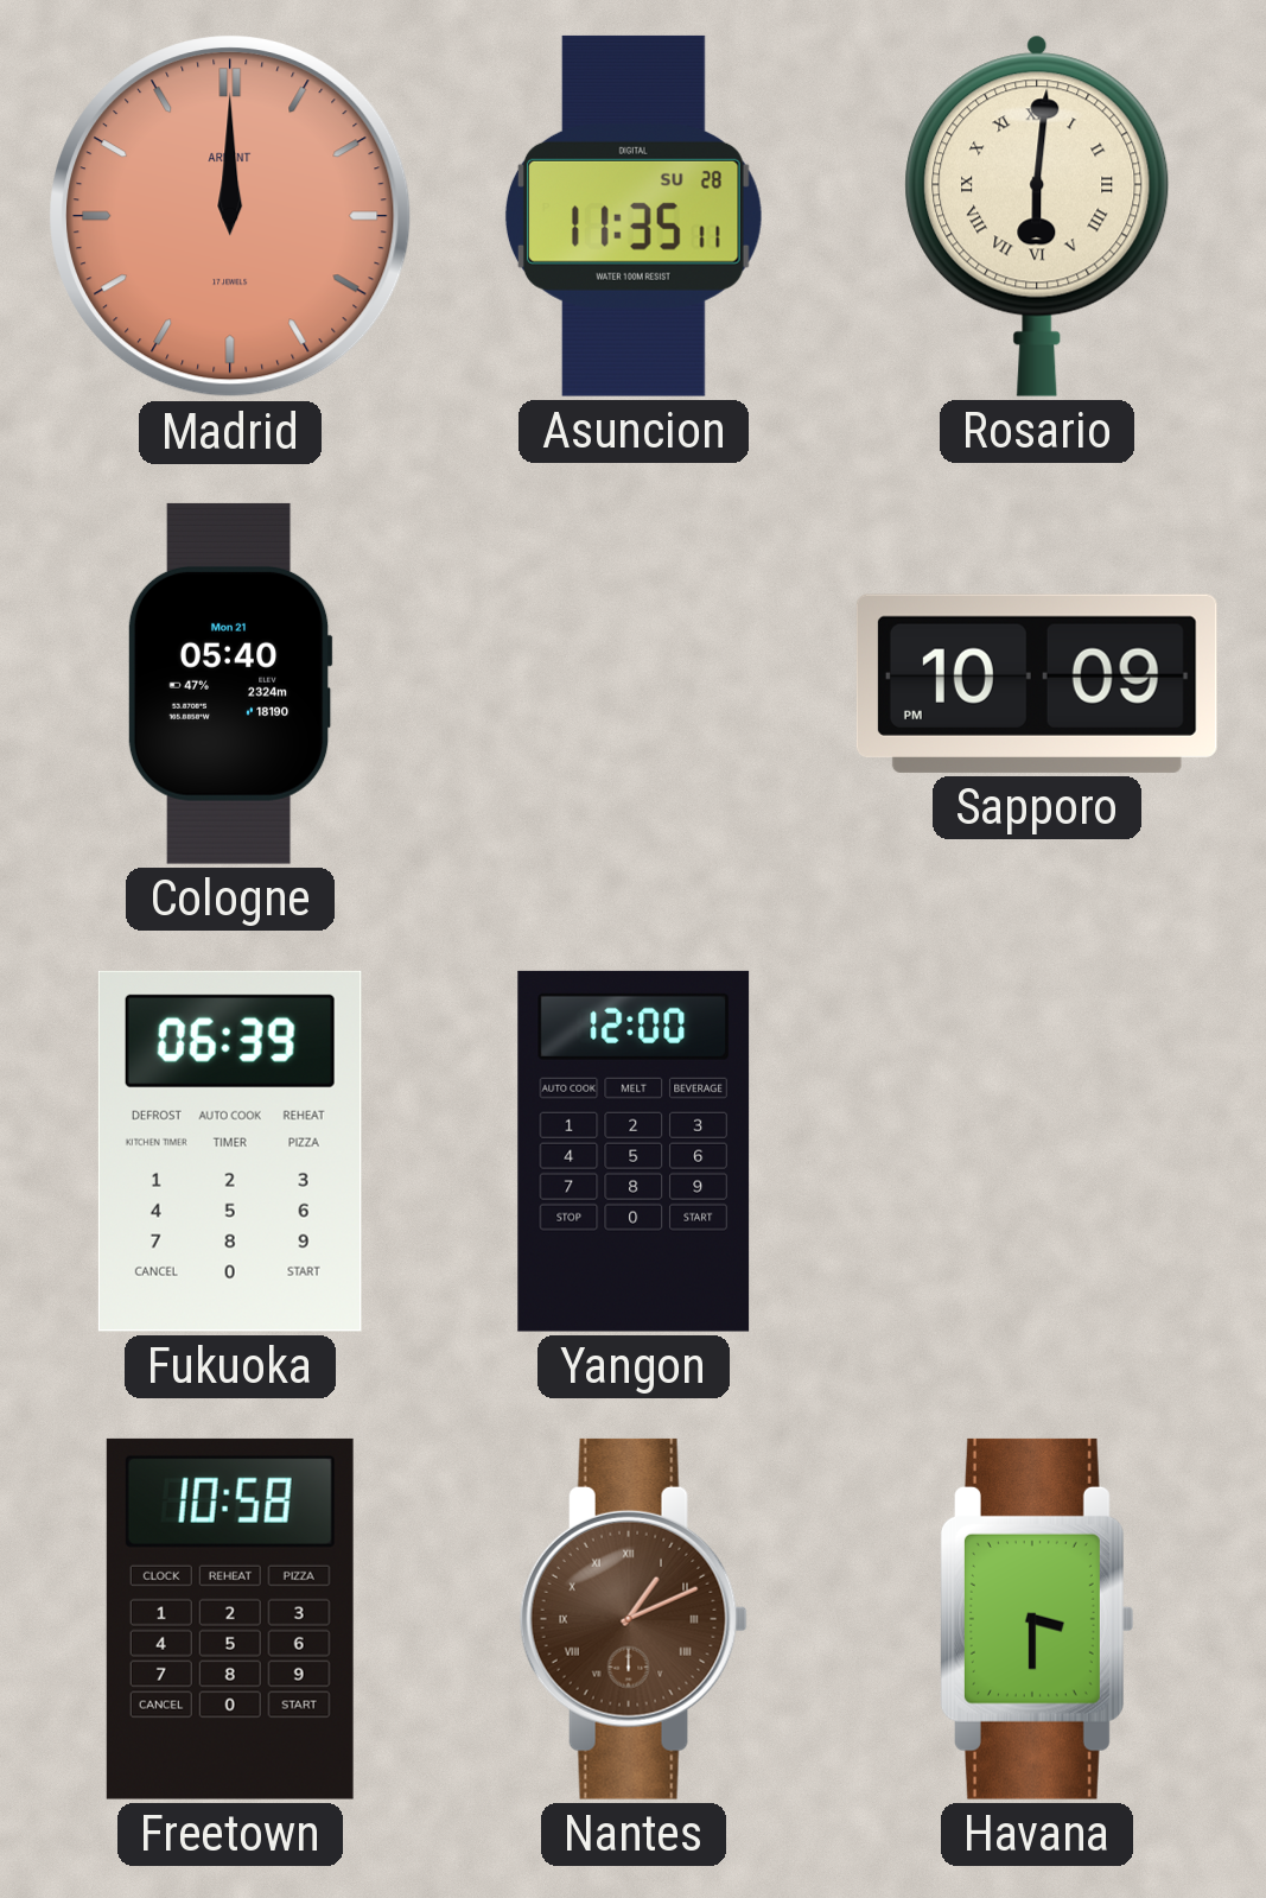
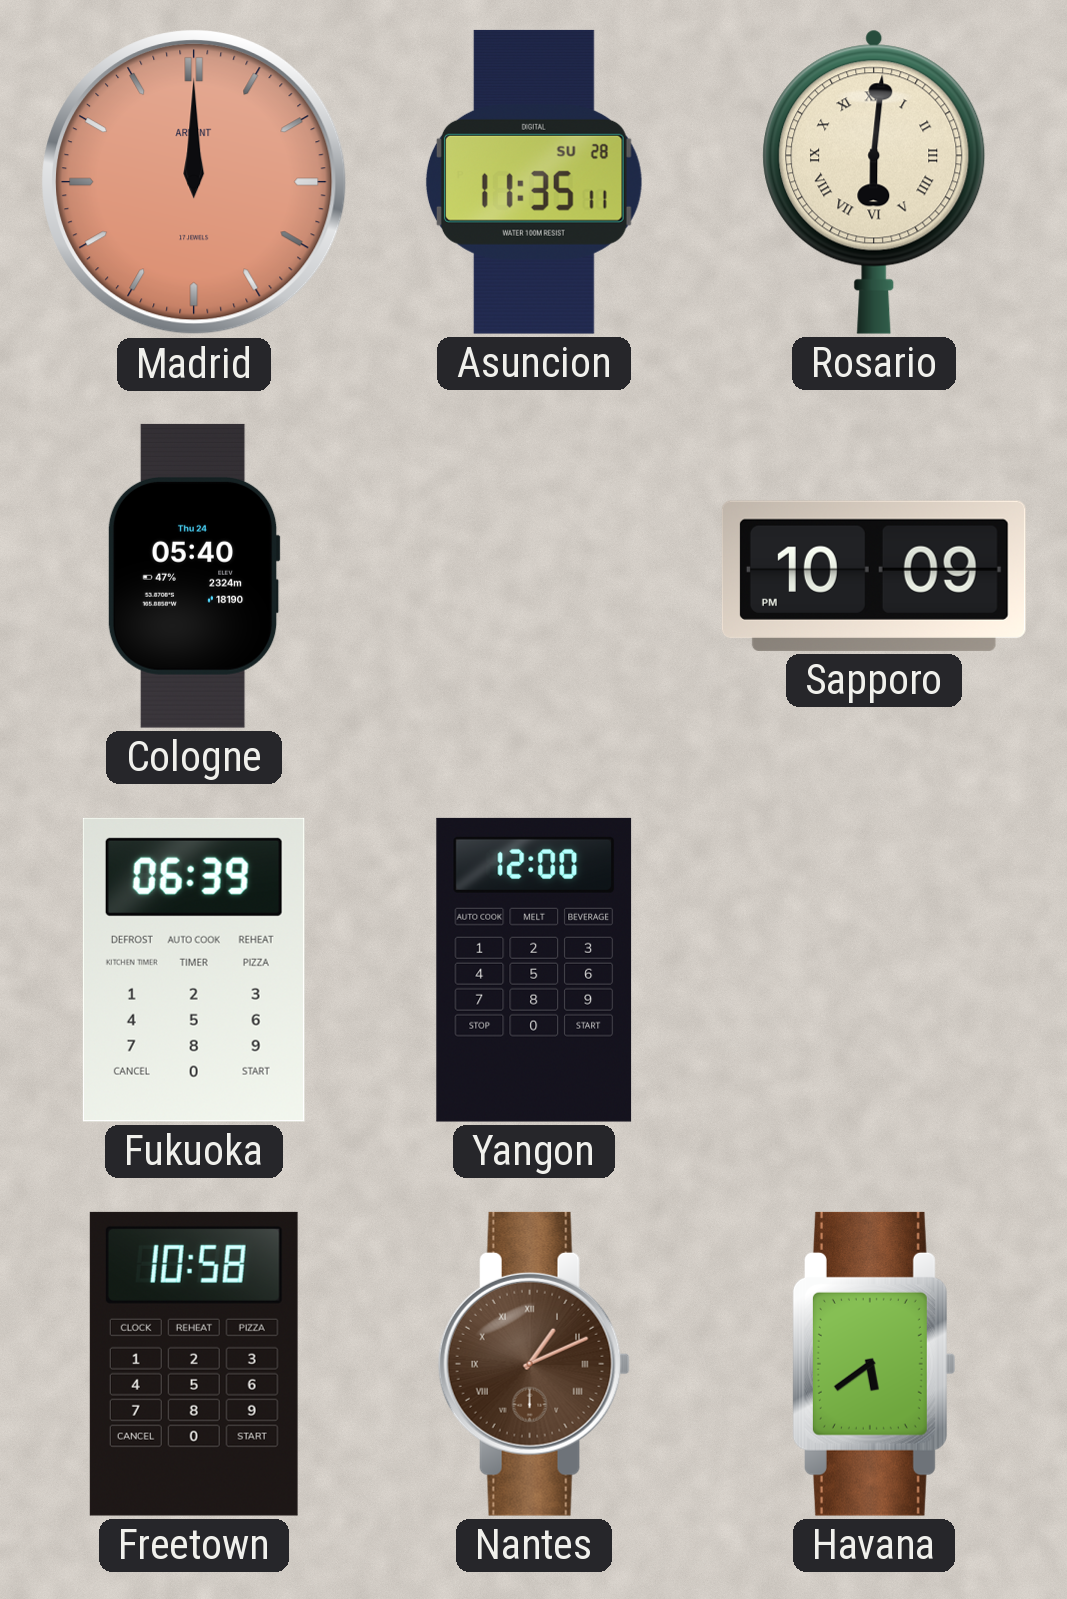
Cologne date: Mon 21 -> Thu 24
Havana: 3:30 -> 5:39
